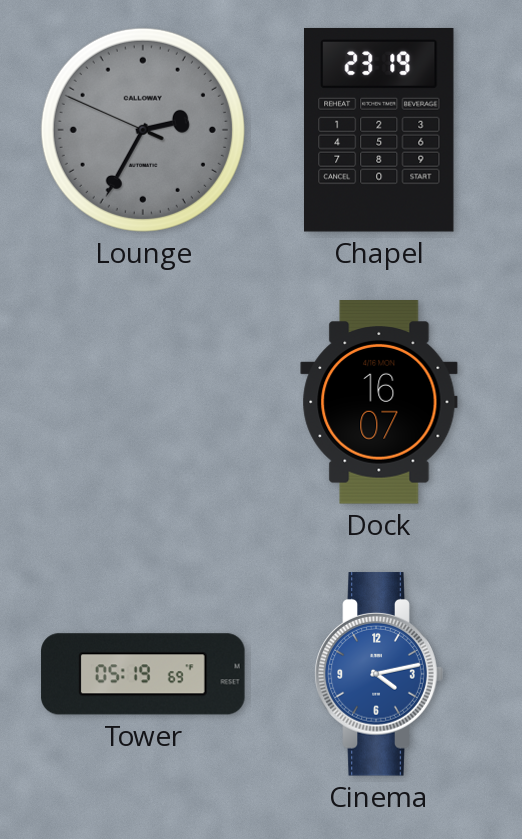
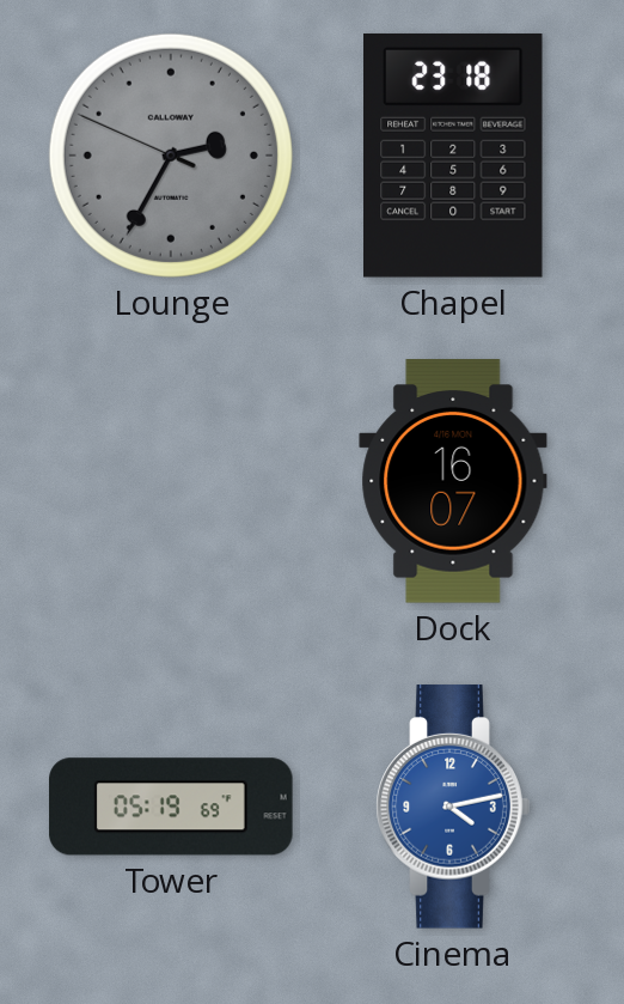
Chapel: 23:19 -> 23:18
